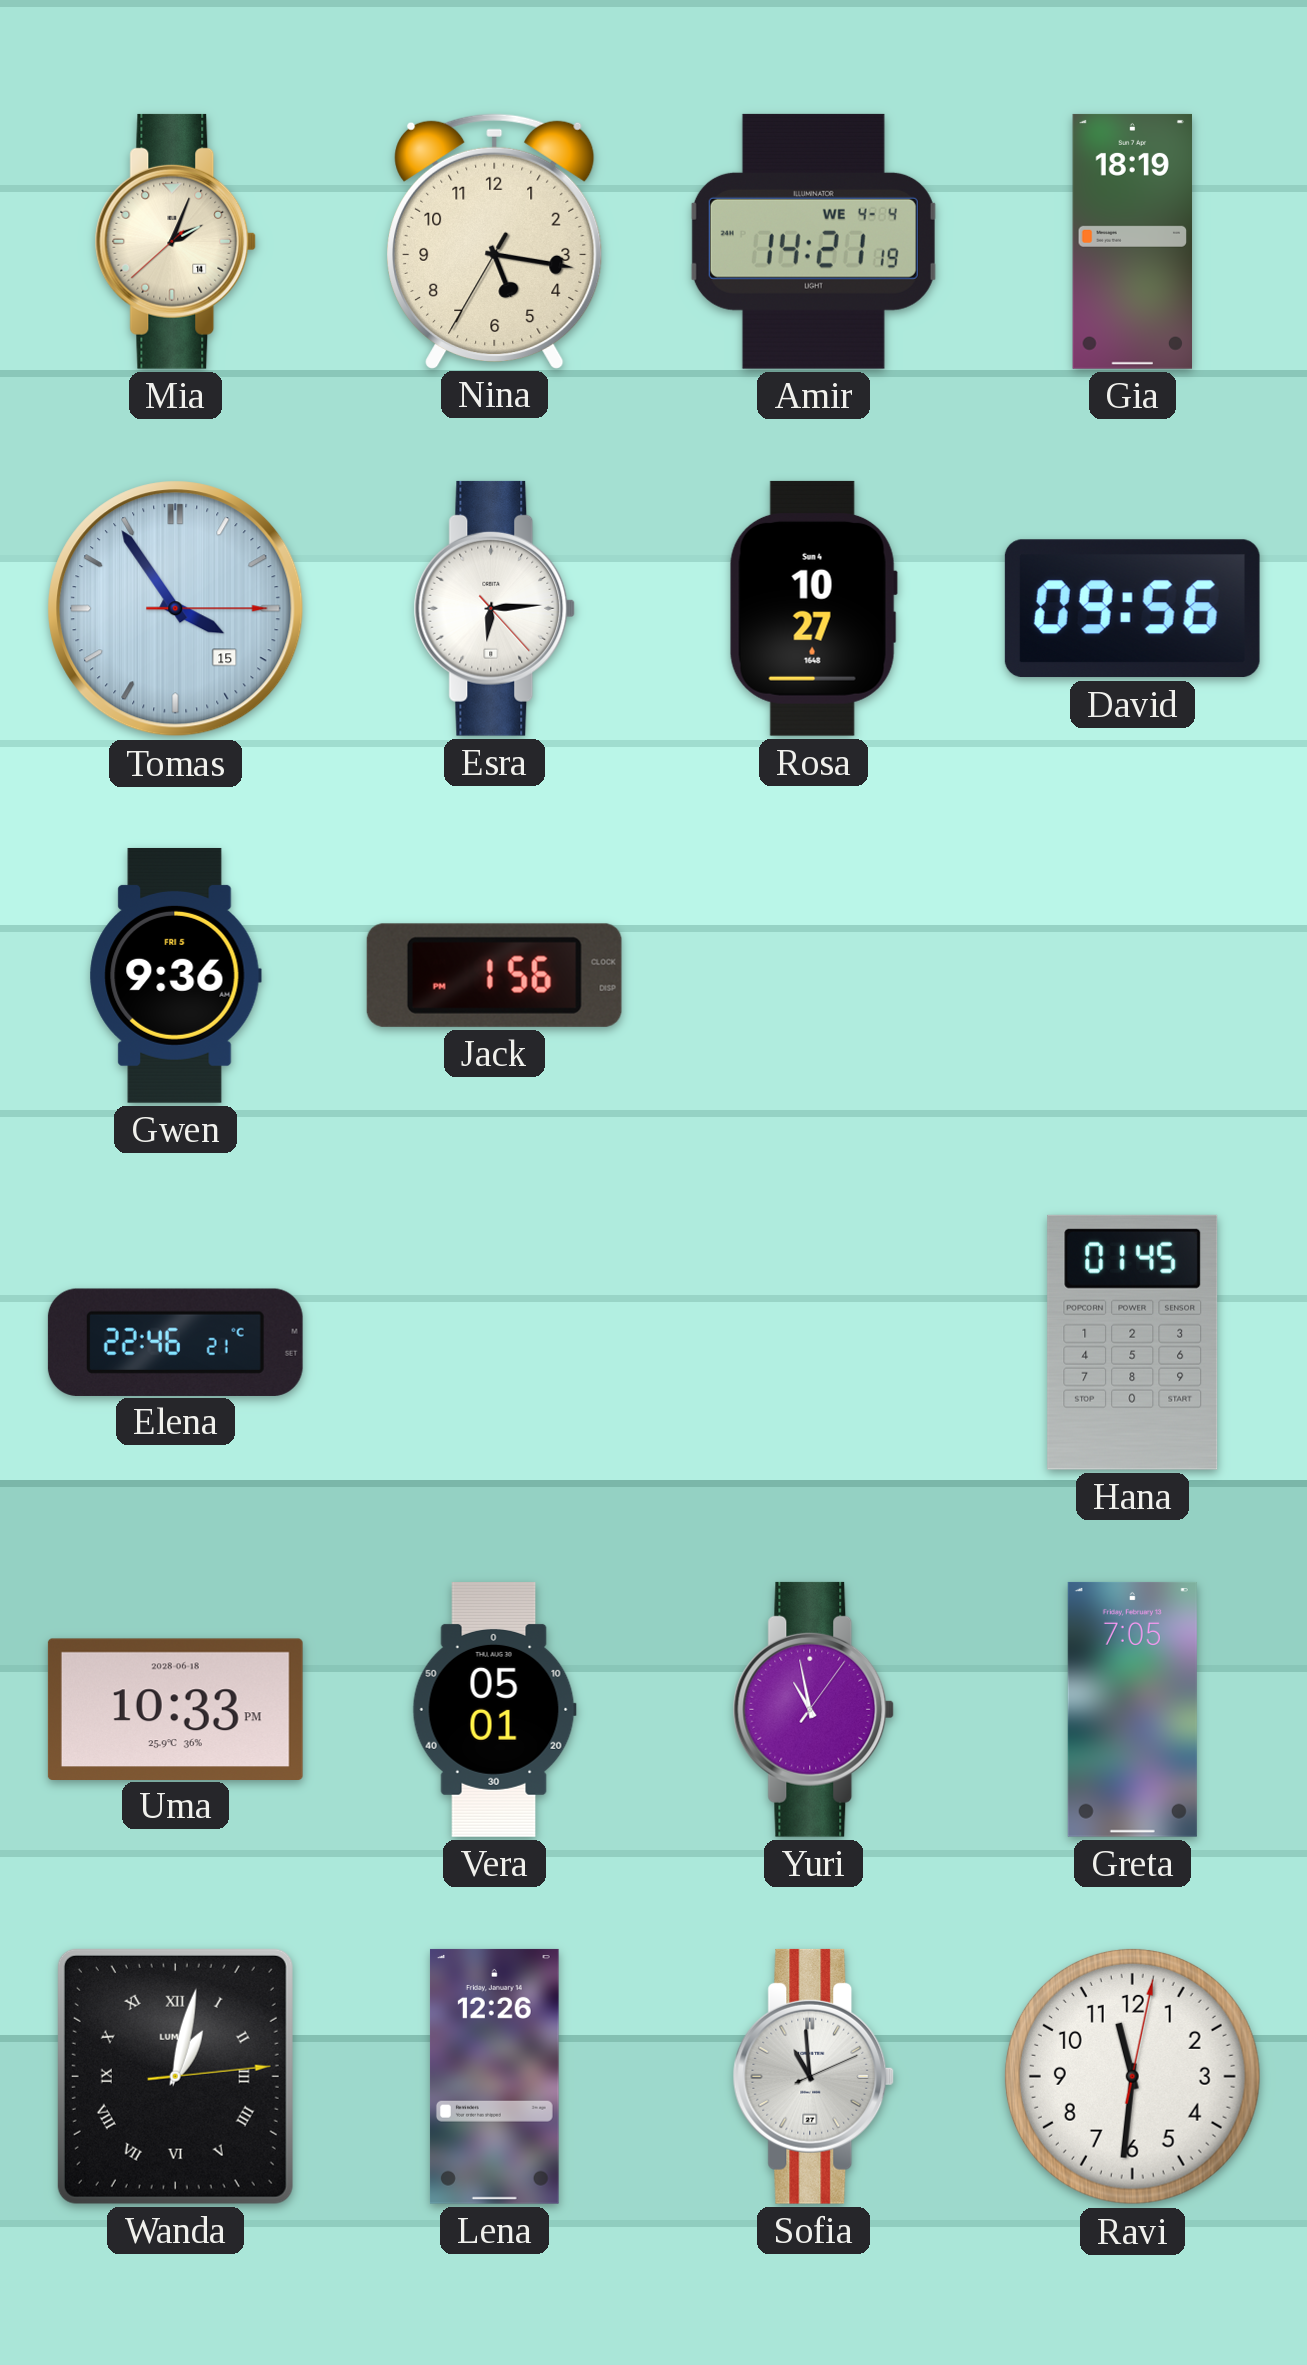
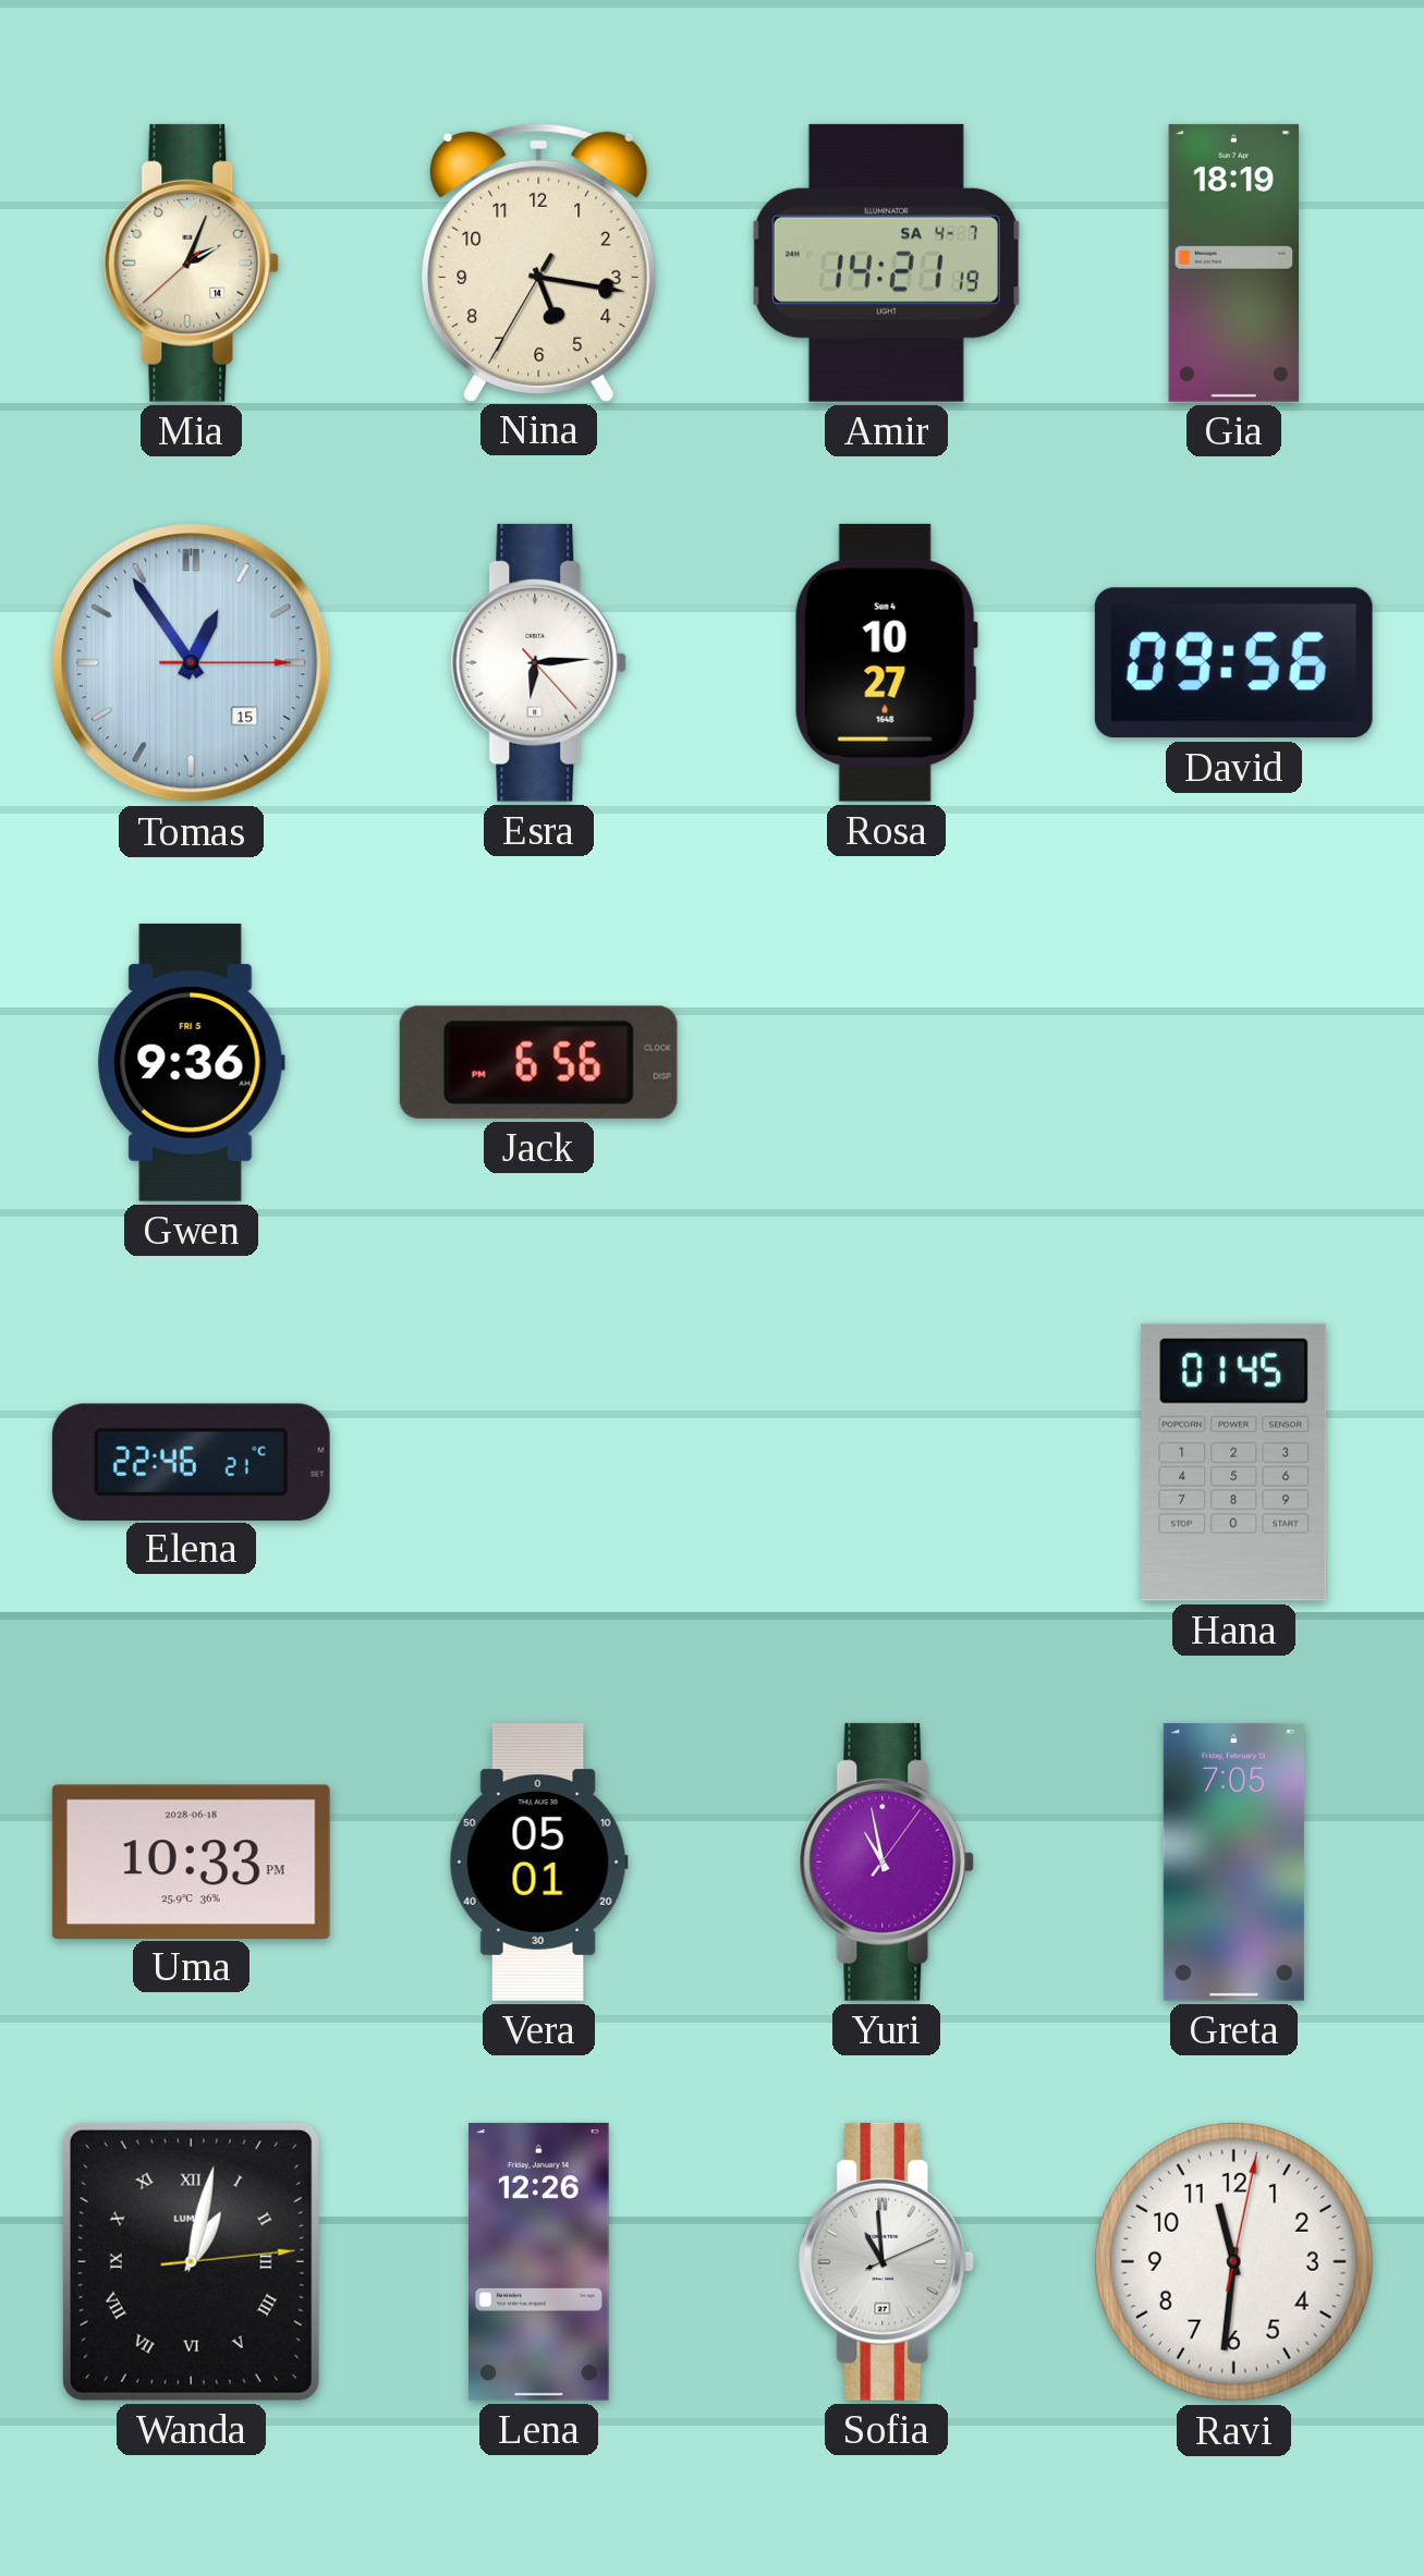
Amir date: WE 4-4 -> SA 4-7
Tomas: 3:54 -> 12:54
Jack: 1:56 -> 6:56
